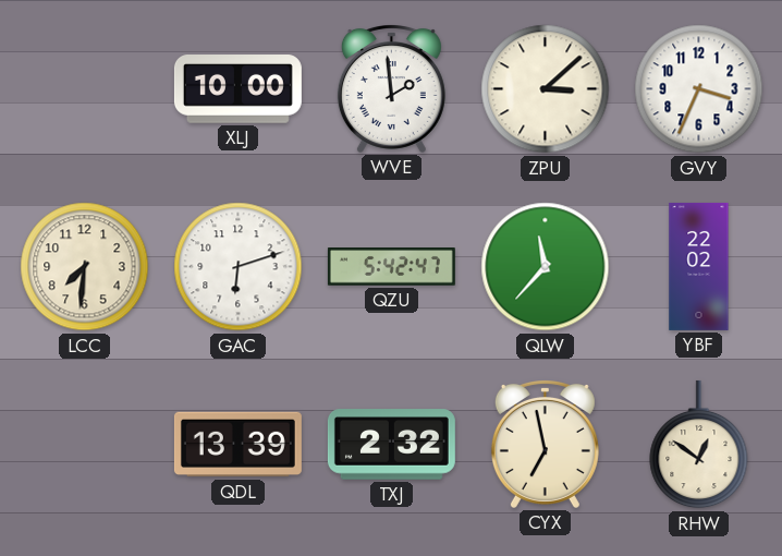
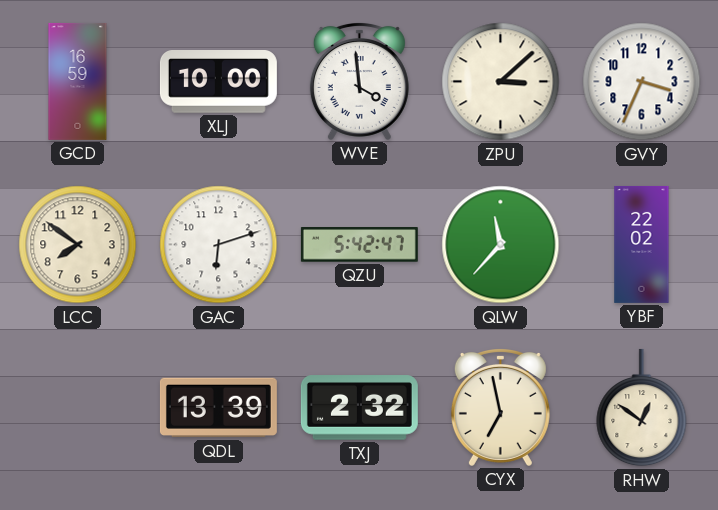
GCD: none -> 16:59
WVE: 1:59 -> 3:59
LCC: 7:31 -> 7:51
